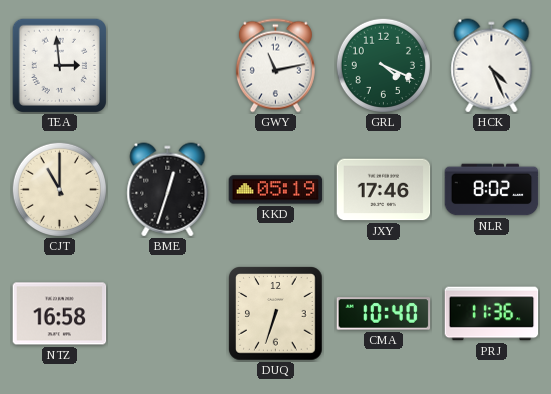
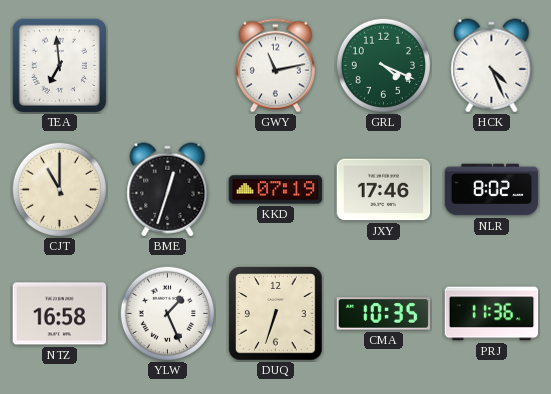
TEA: 2:59 -> 6:59
KKD: 05:19 -> 07:19
YLW: none -> 1:26
CMA: 10:40 -> 10:35
